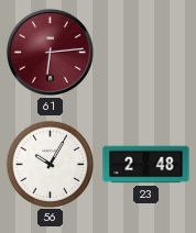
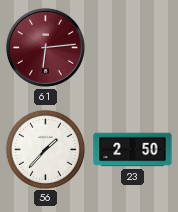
56: 10:05 -> 1:37
23: 2:48 -> 2:50
